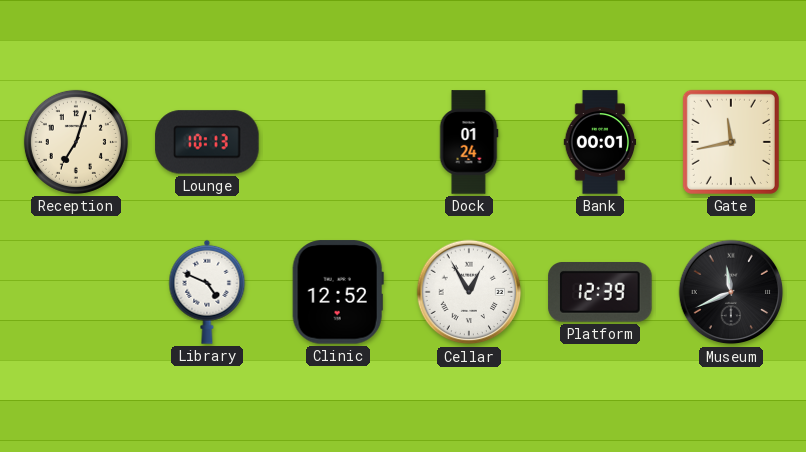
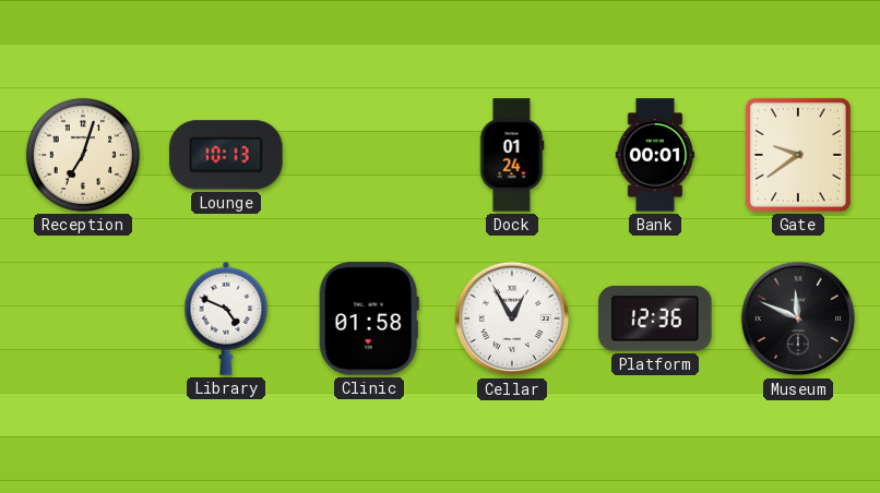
Gate: 11:43 -> 9:39
Clinic: 12:52 -> 01:58
Platform: 12:39 -> 12:36
Museum: 11:41 -> 11:49
